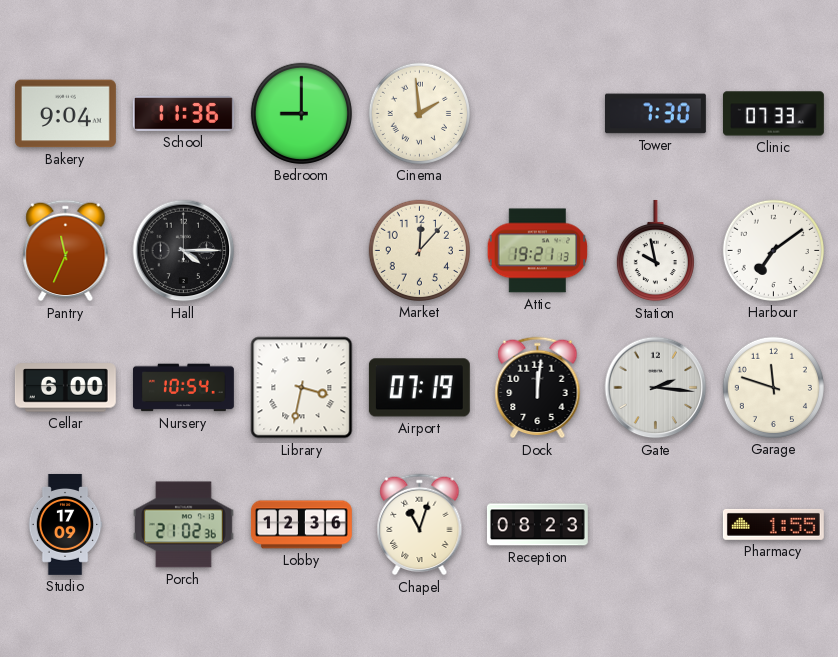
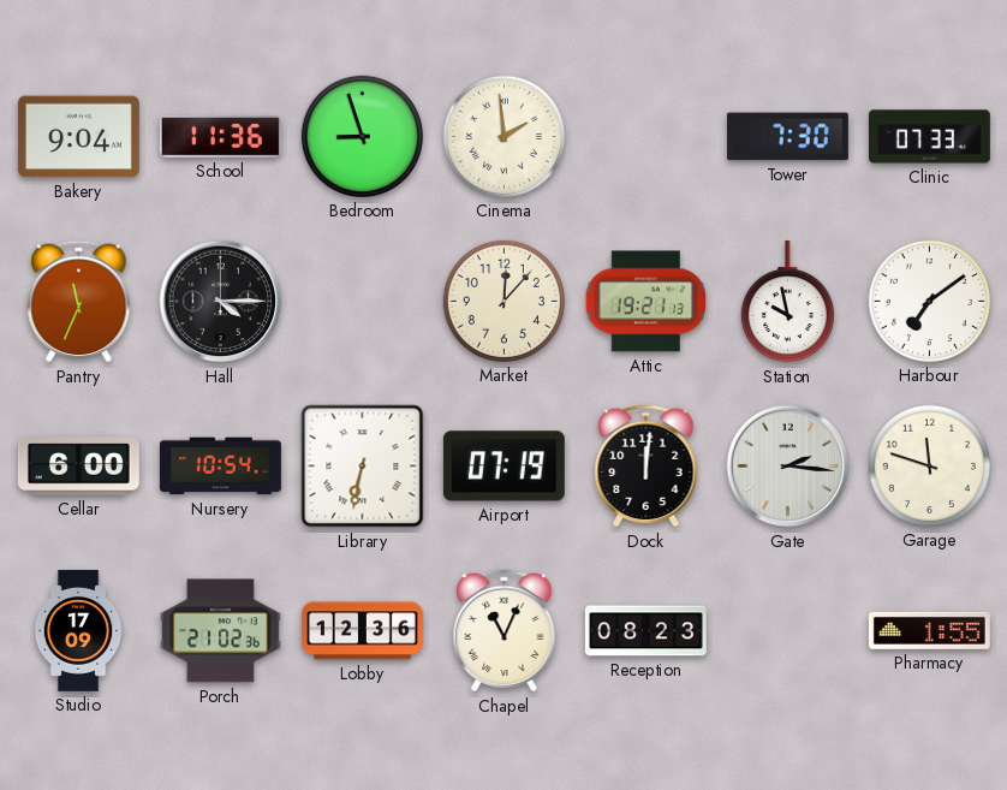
Bedroom: 9:00 -> 8:57
Library: 3:32 -> 6:32
Chapel: 11:03 -> 11:04
